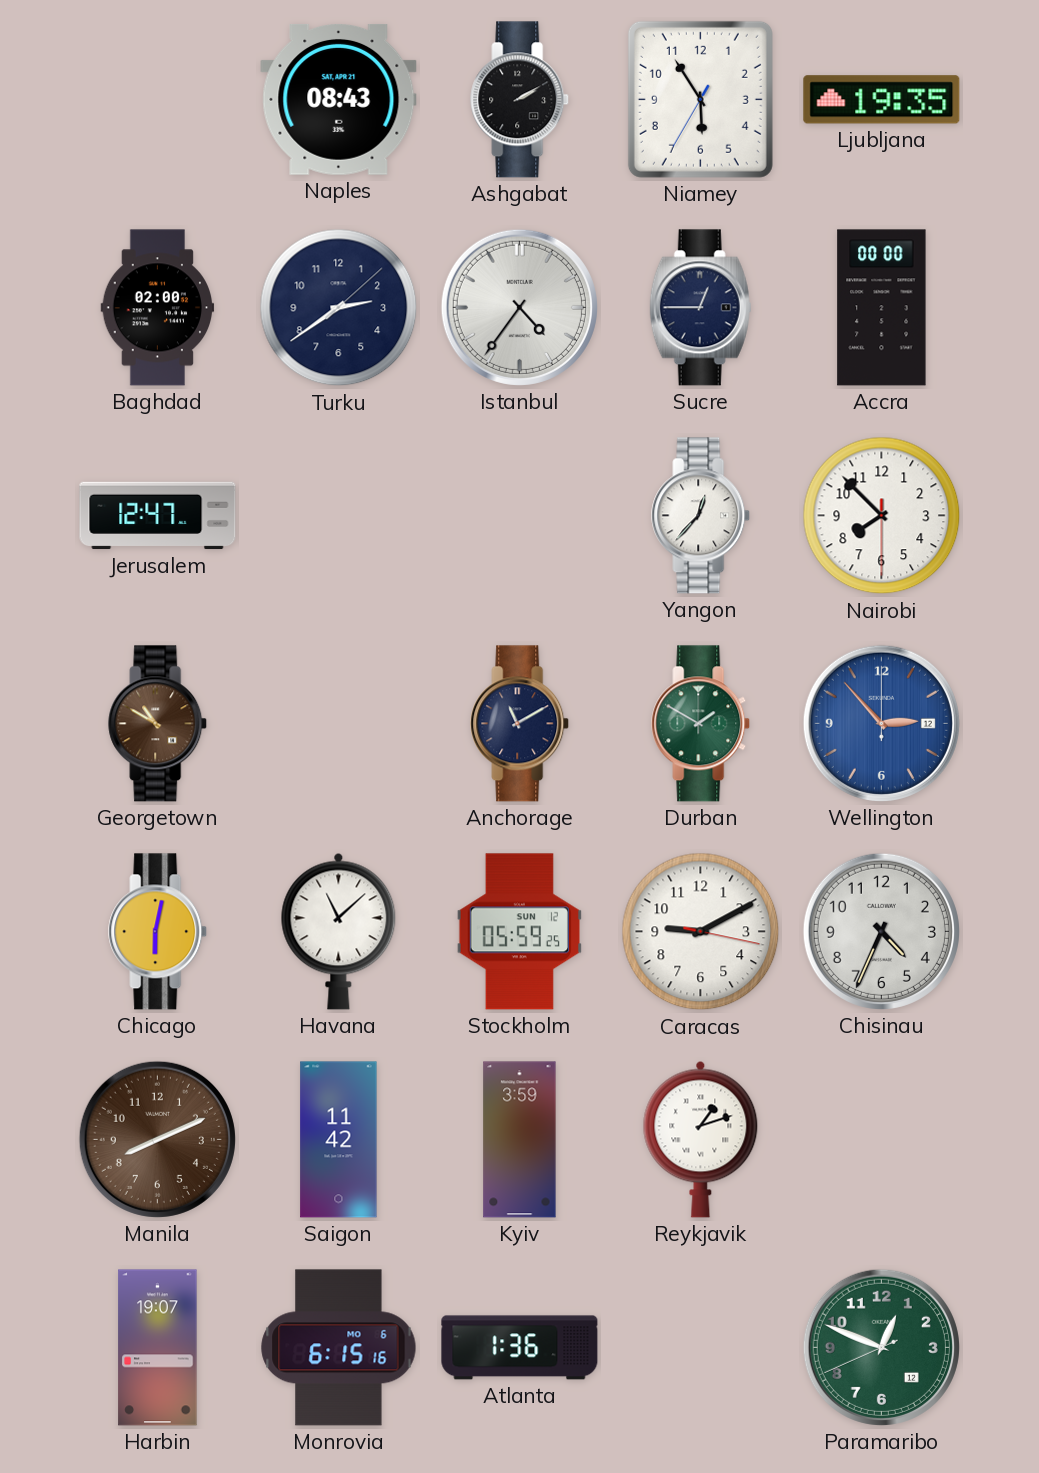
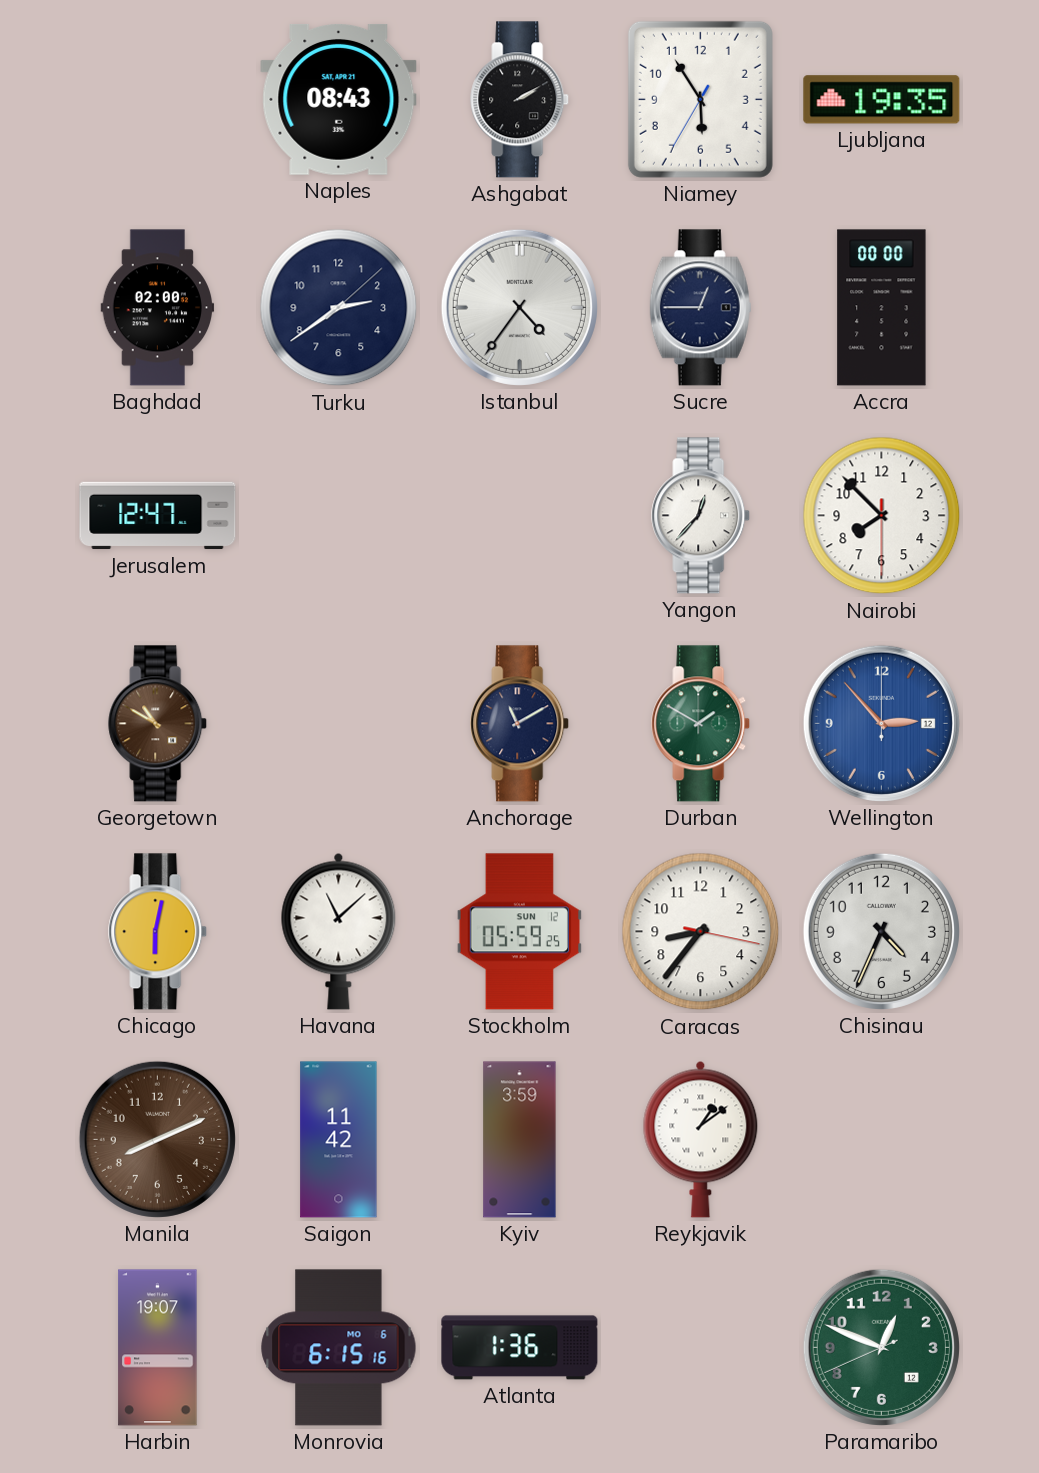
Caracas: 9:10 -> 8:36
Reykjavik: 1:12 -> 1:09
